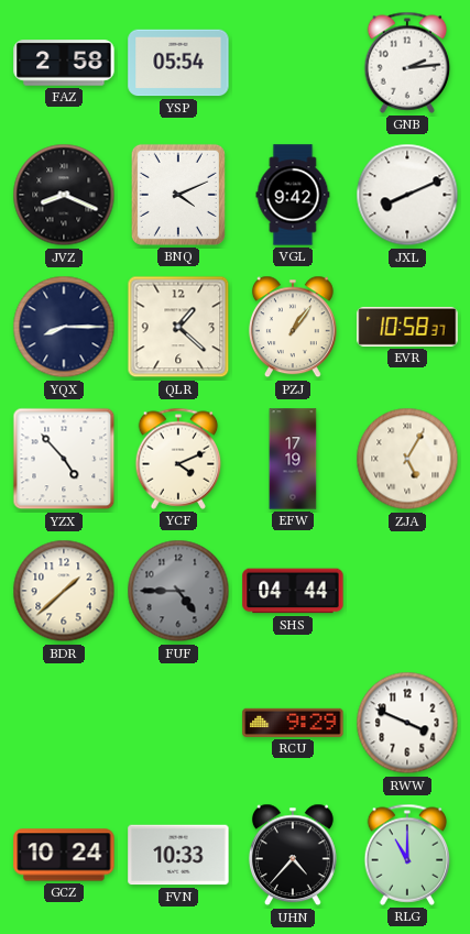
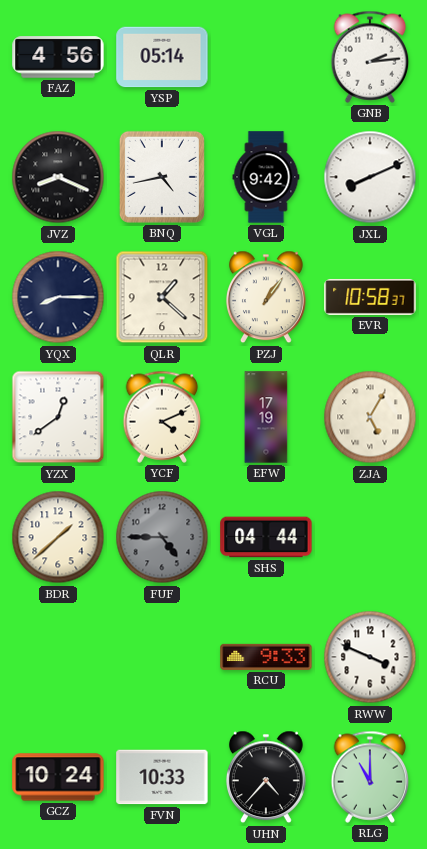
FAZ: 2:58 -> 4:56
YSP: 05:54 -> 05:14
BNQ: 4:11 -> 4:43
YZX: 4:53 -> 12:39
RCU: 9:29 -> 9:33
